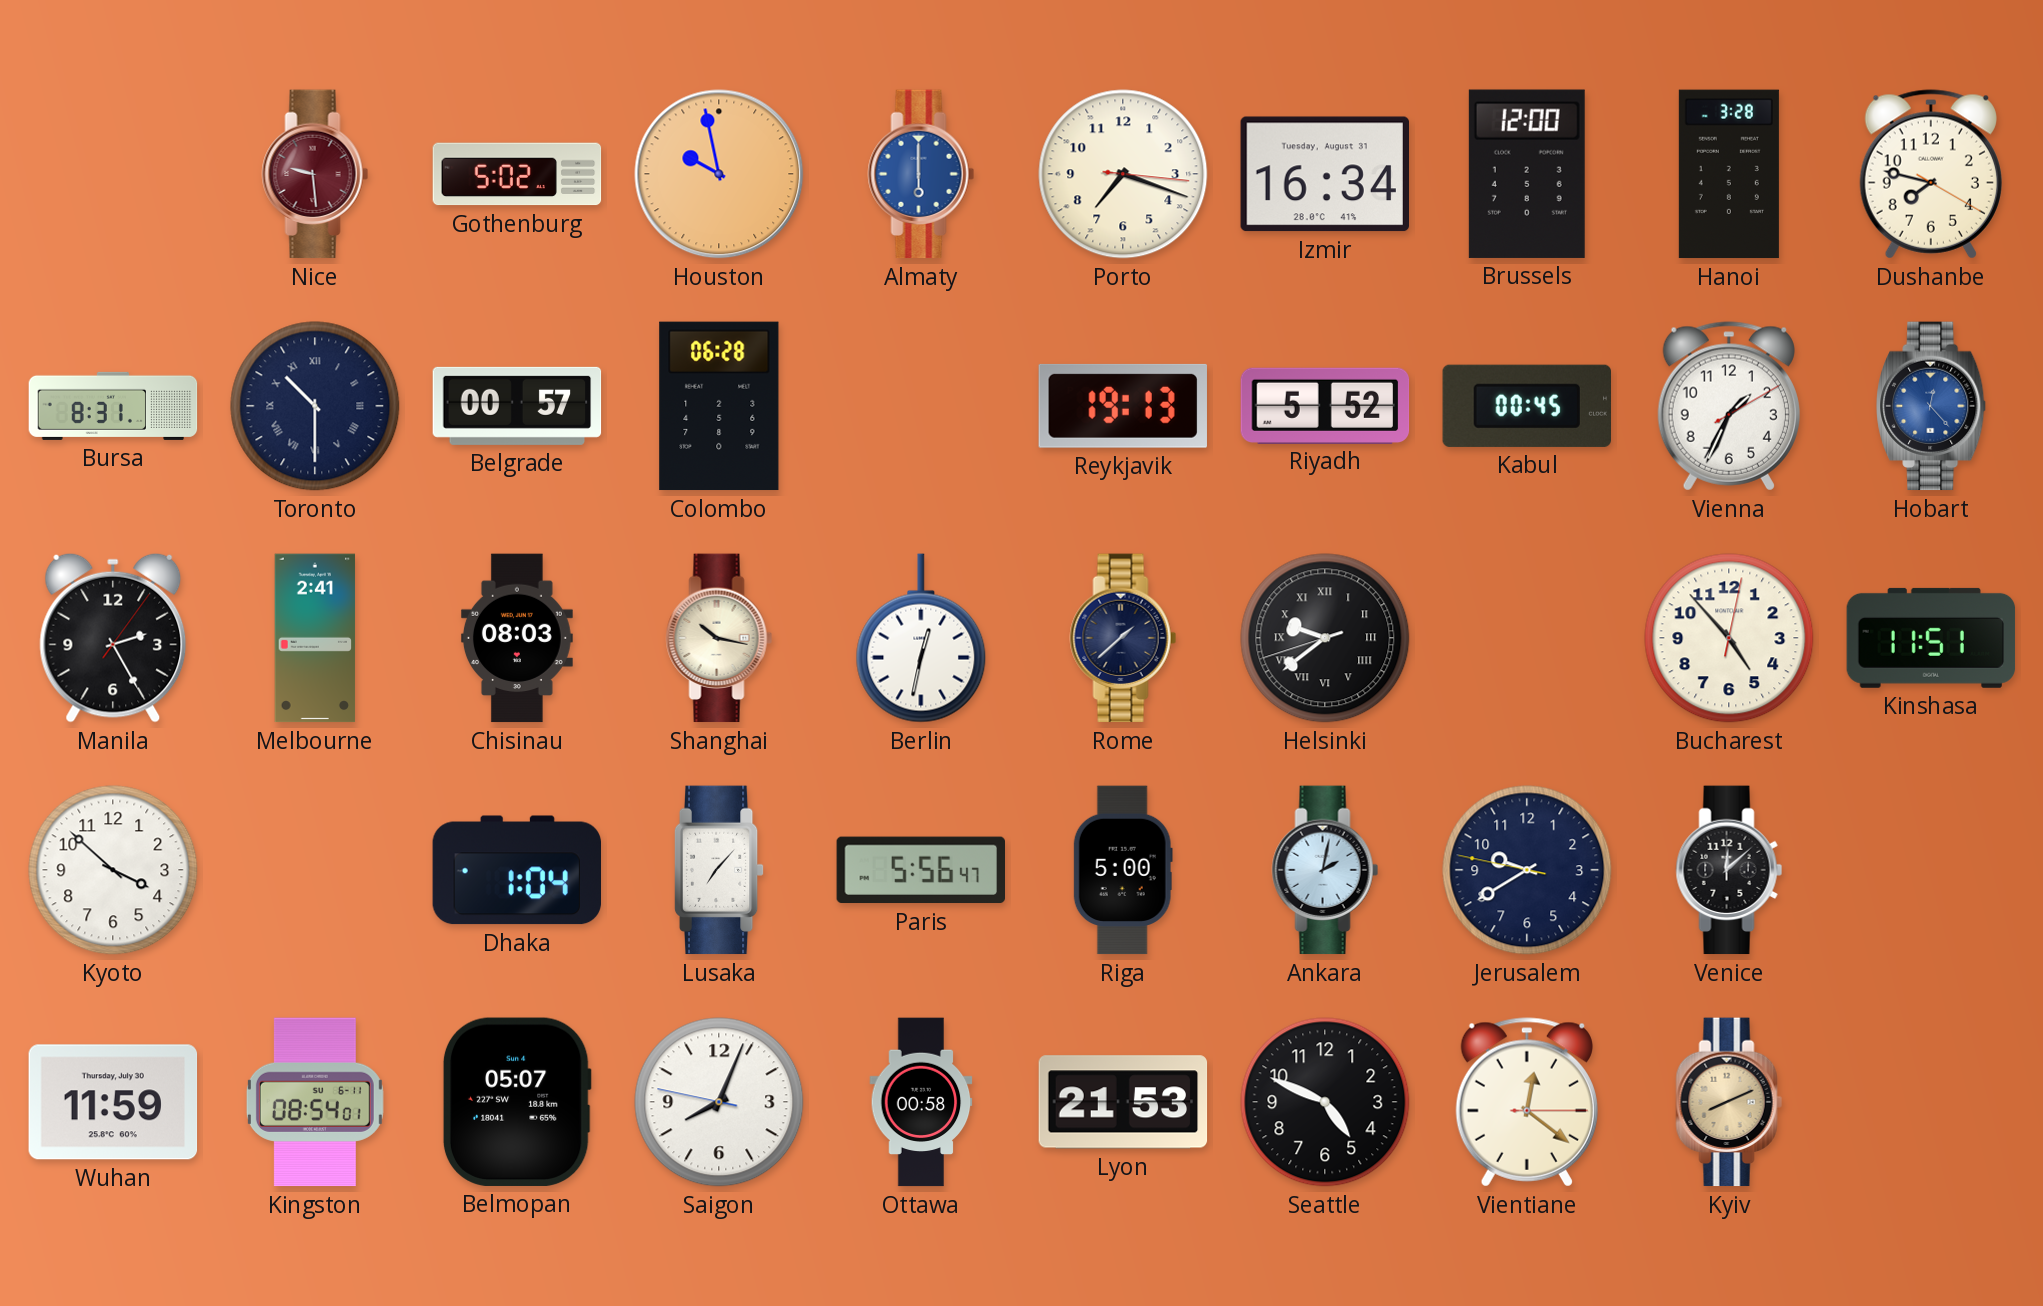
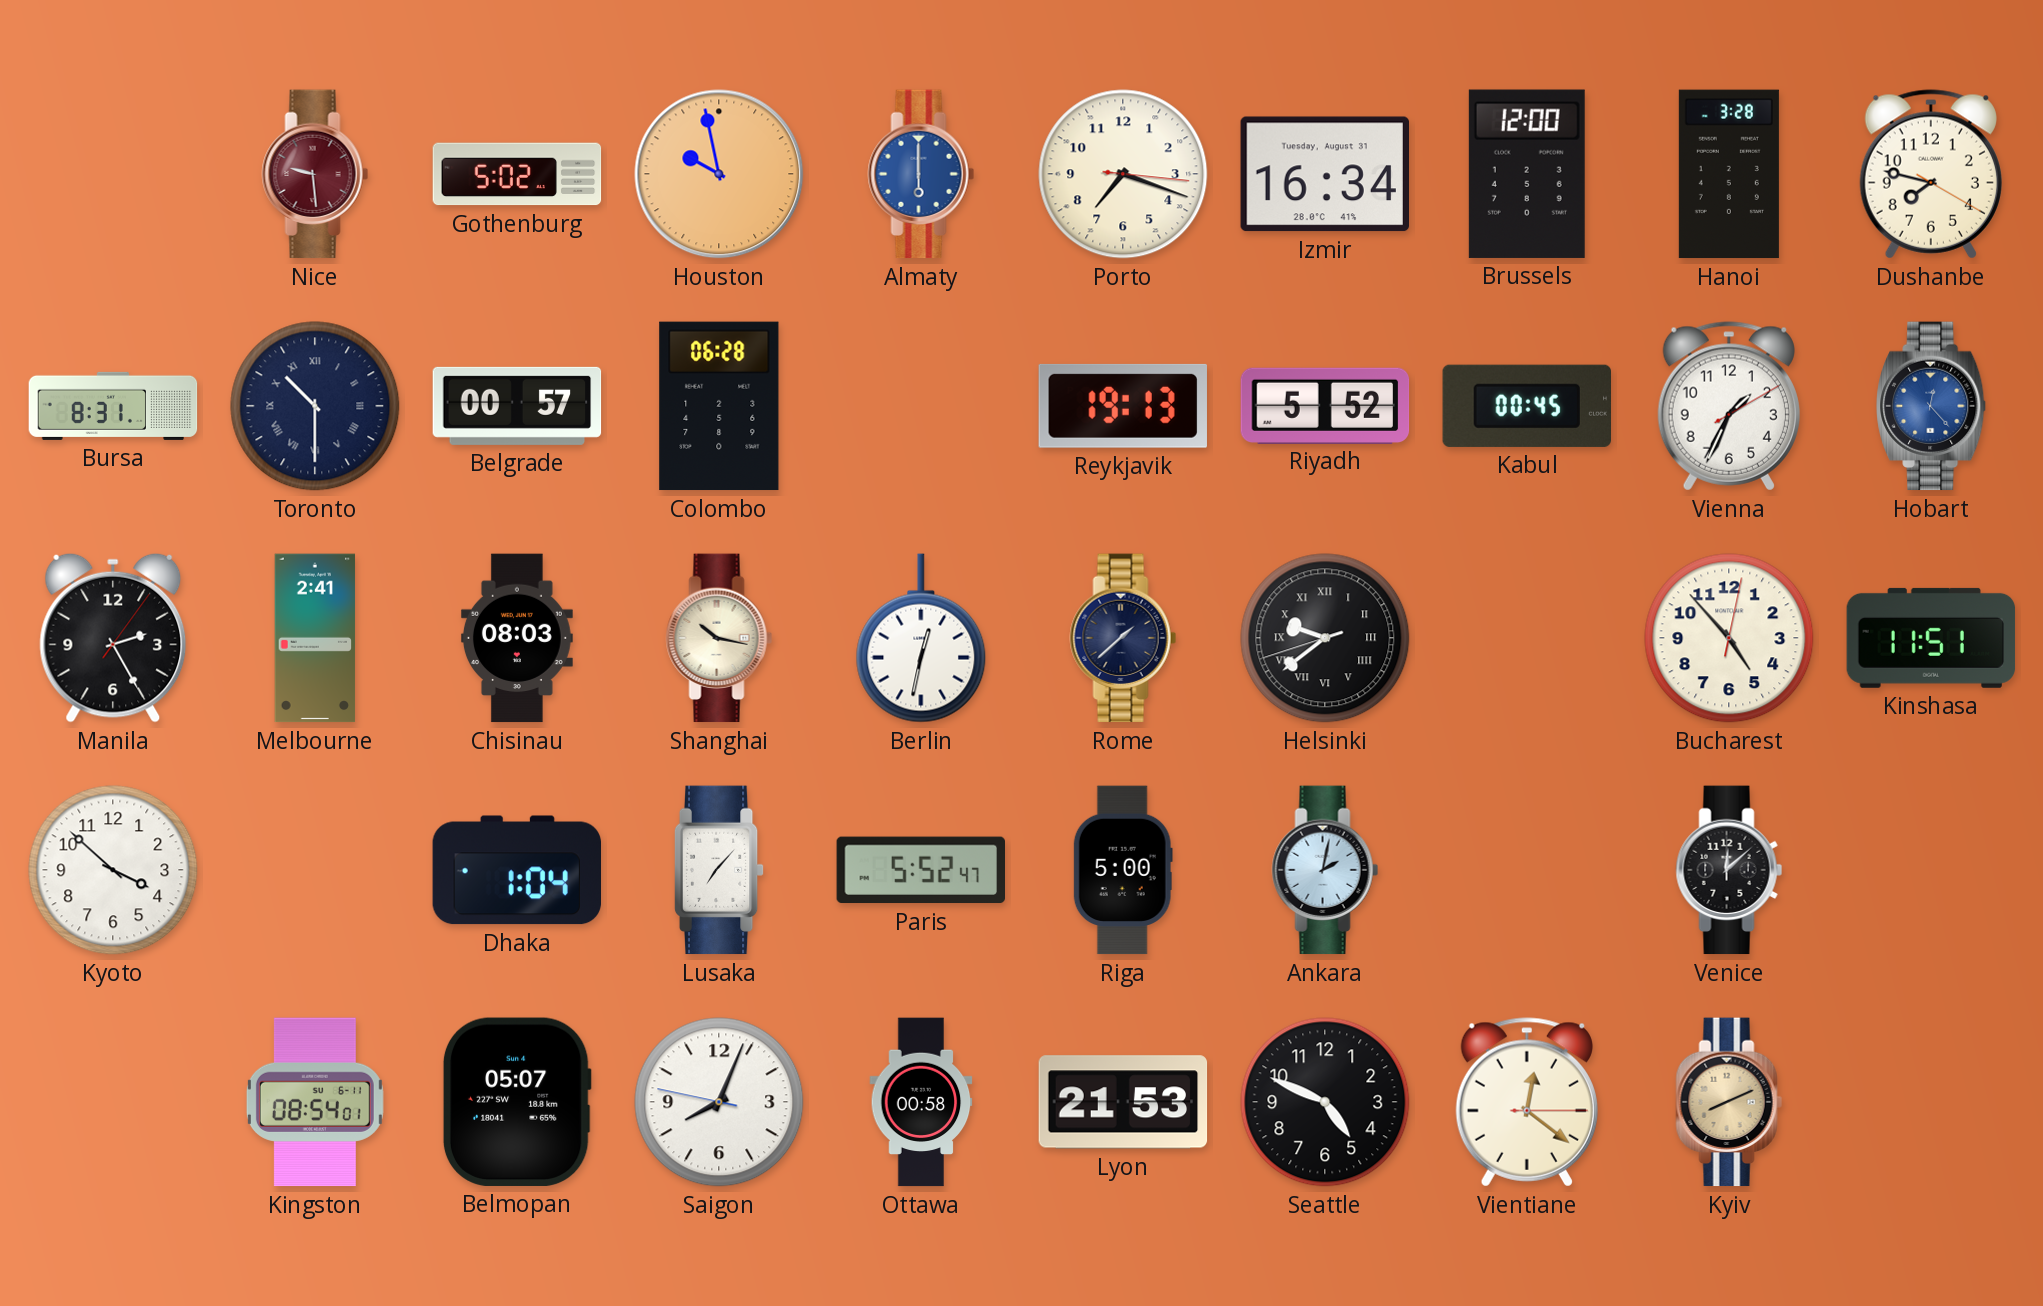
Paris: 5:56 -> 5:52
Jerusalem: 9:39 -> none
Wuhan: 11:59 -> none
